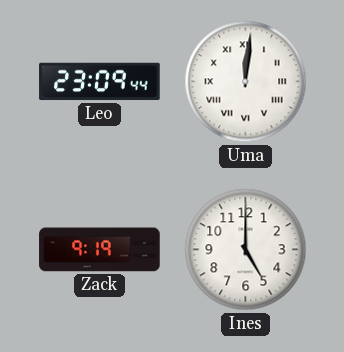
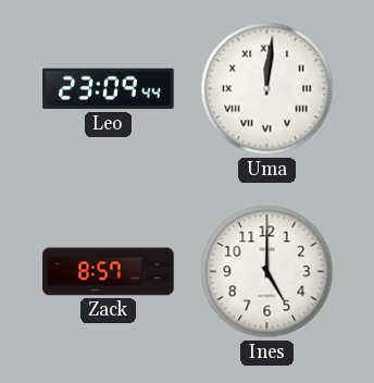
Zack: 9:19 -> 8:57
